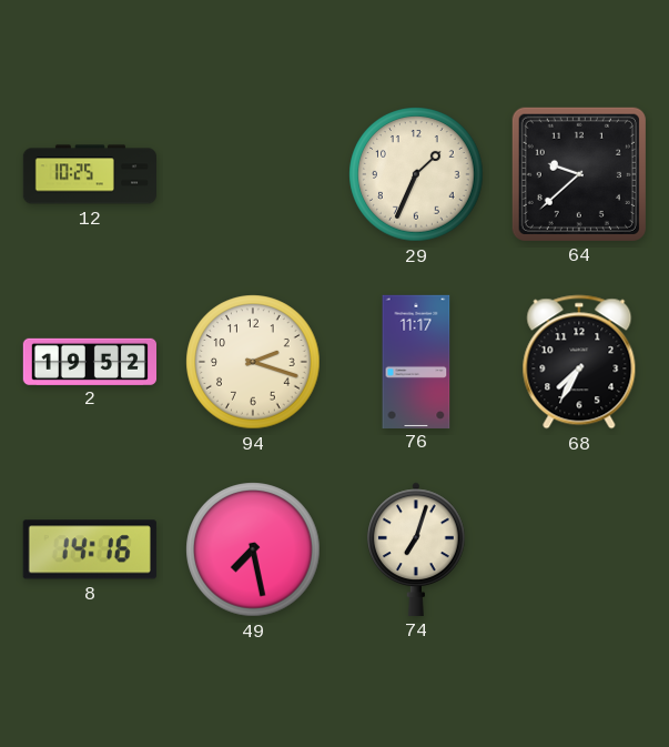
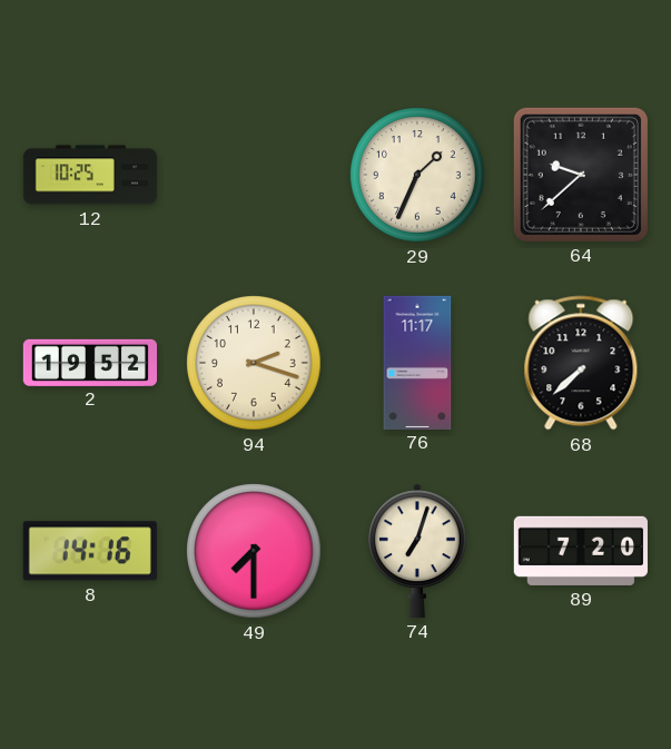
68: 7:35 -> 7:38
49: 7:28 -> 7:30
89: none -> 7:20
